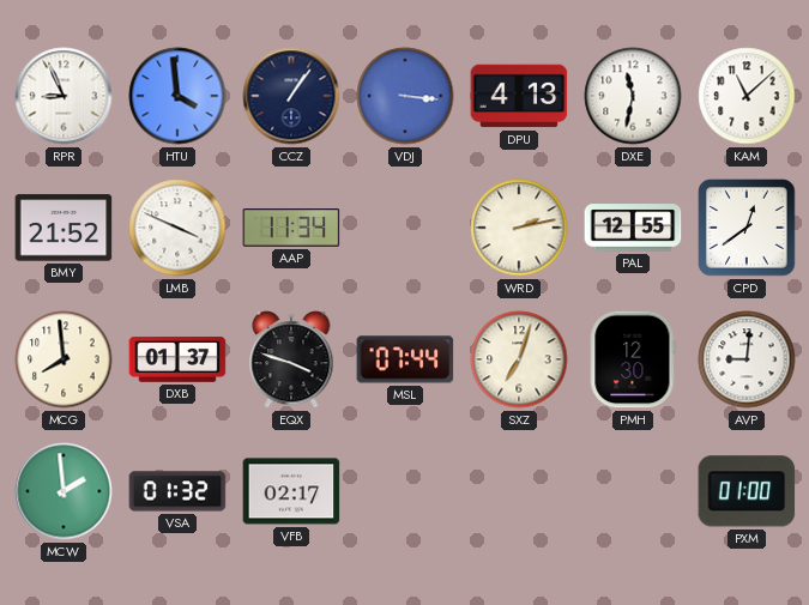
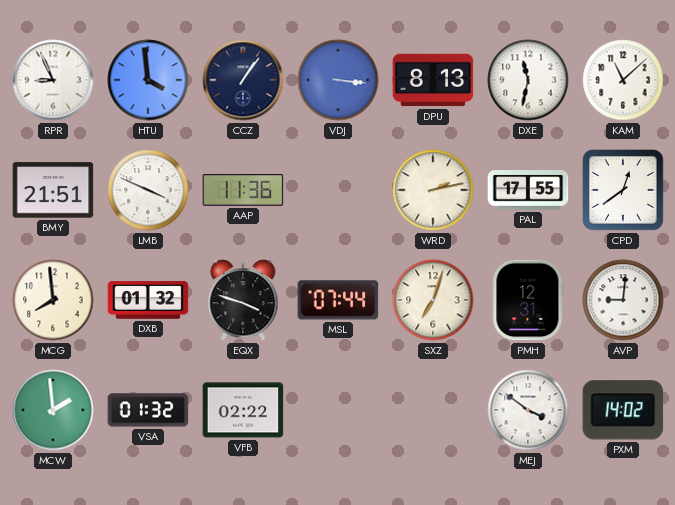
DPU: 4:13 -> 8:13
BMY: 21:52 -> 21:51
AAP: 11:34 -> 11:36
PAL: 12:55 -> 17:55
DXB: 01:37 -> 01:32
PMH: 12:30 -> 12:31
VFB: 02:17 -> 02:22
MEJ: none -> 3:51
PXM: 01:00 -> 14:02
